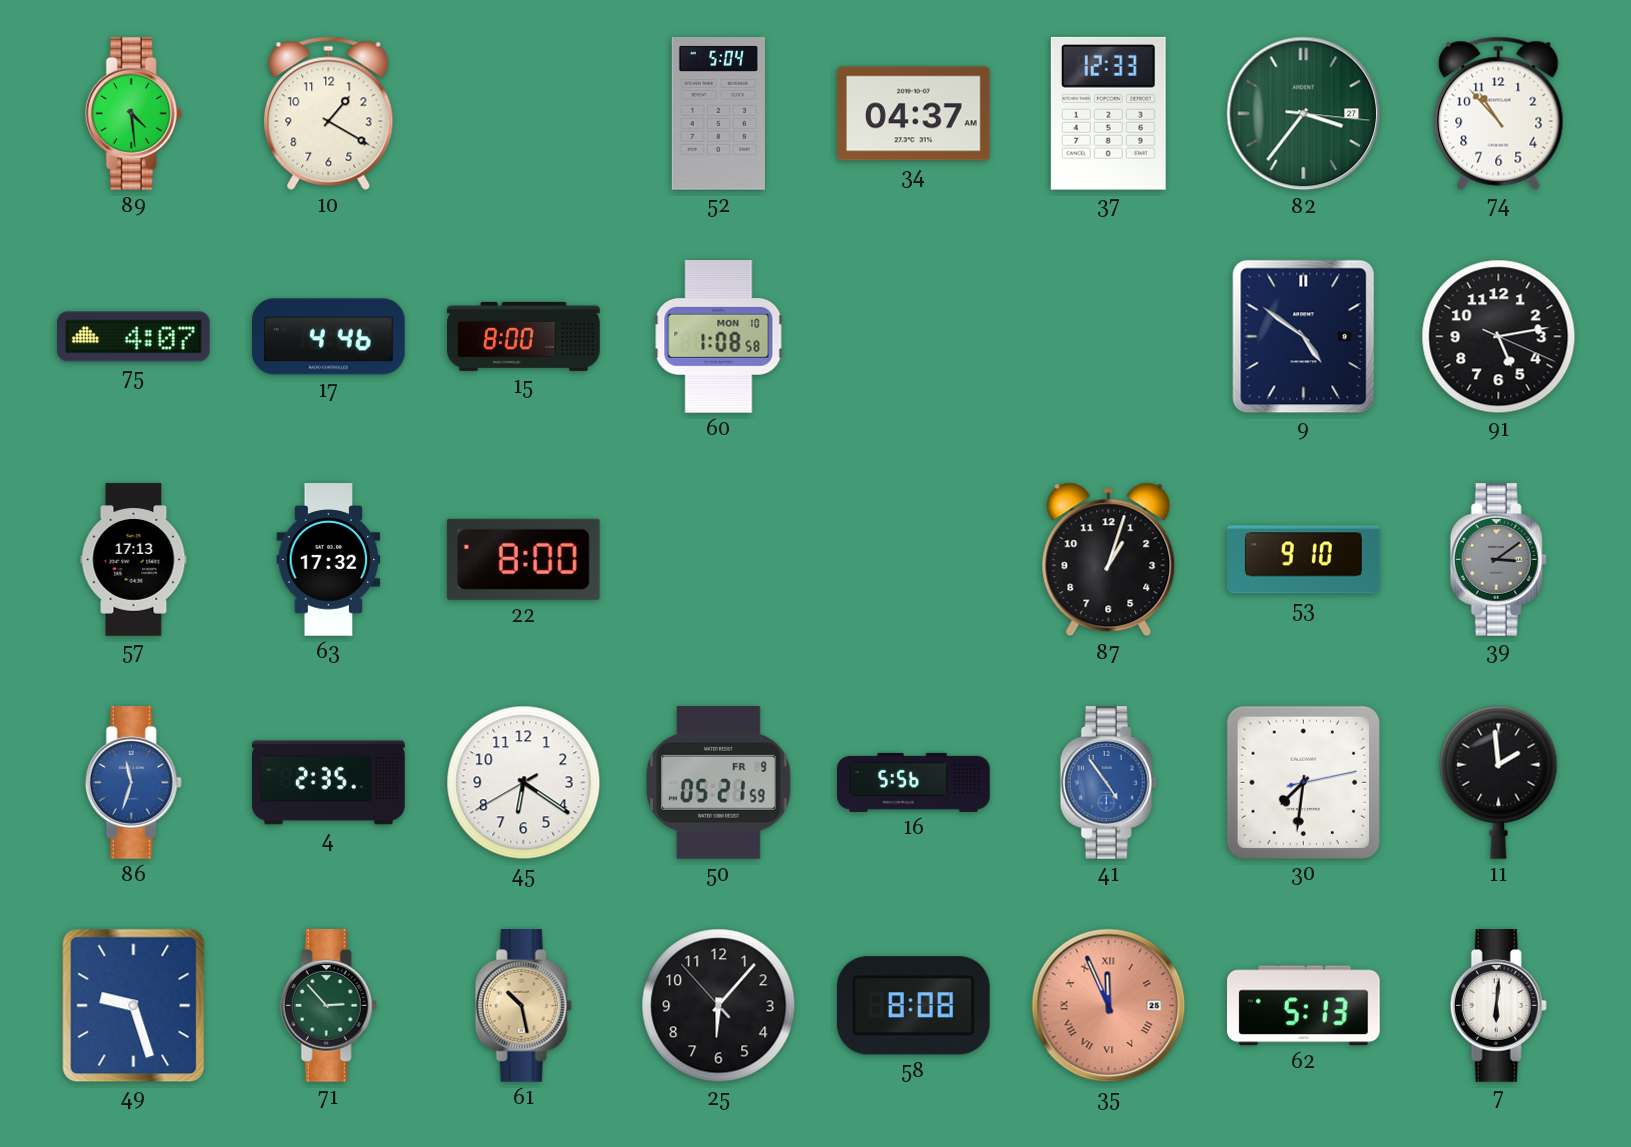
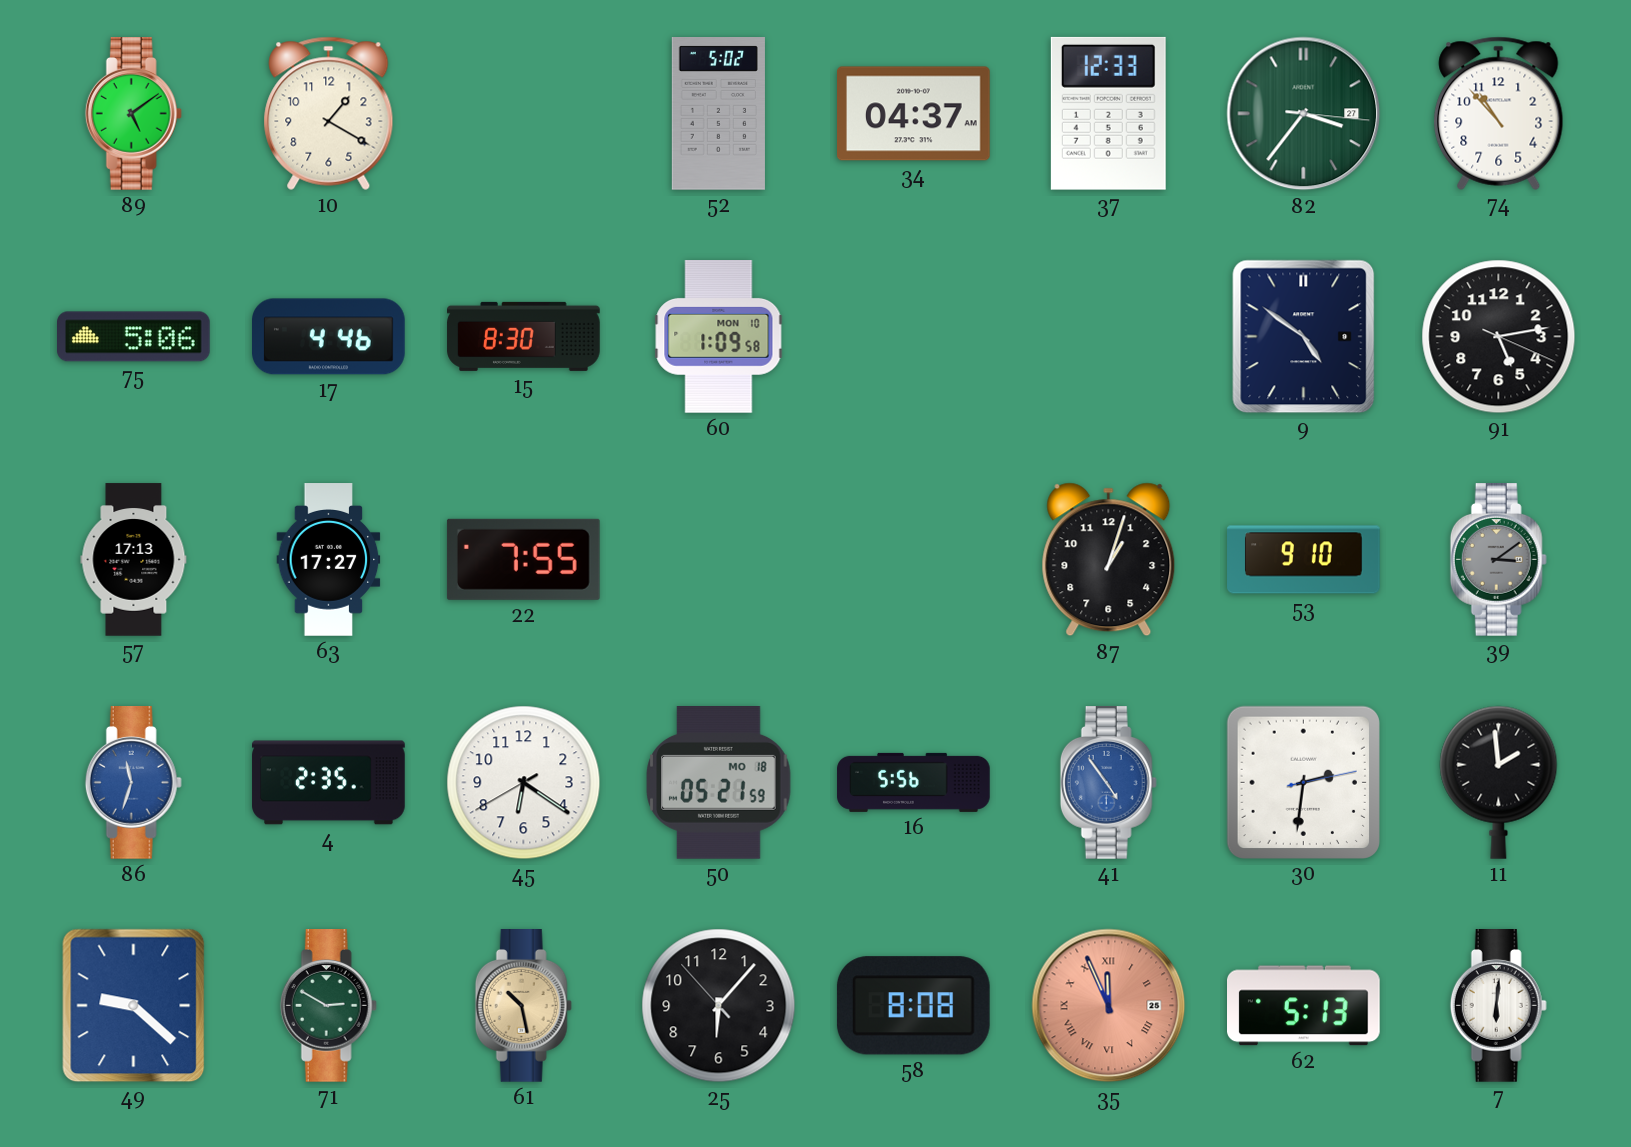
89: 4:29 -> 5:09
52: 5:04 -> 5:02
75: 4:07 -> 5:06
15: 8:00 -> 8:30
60: 1:08 -> 1:09
63: 17:32 -> 17:27
22: 8:00 -> 7:55
50 date: FR 9 -> MO 18
30: 7:31 -> 2:31
49: 9:27 -> 9:22
71: 2:53 -> 2:50
